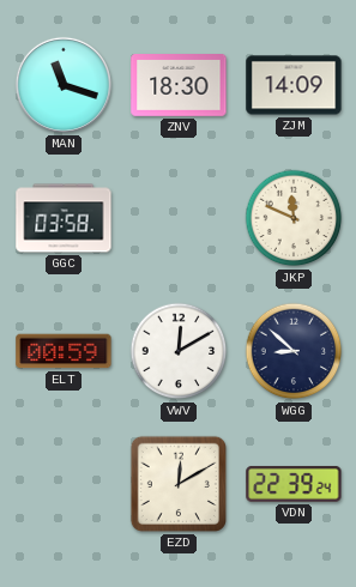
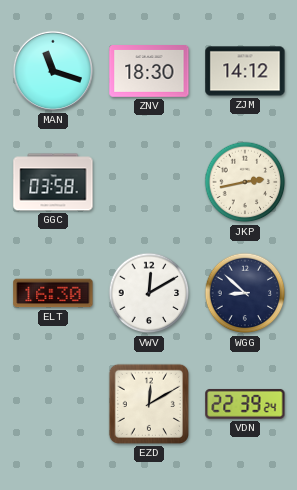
ZJM: 14:09 -> 14:12
JKP: 11:49 -> 2:43
ELT: 00:59 -> 16:30
